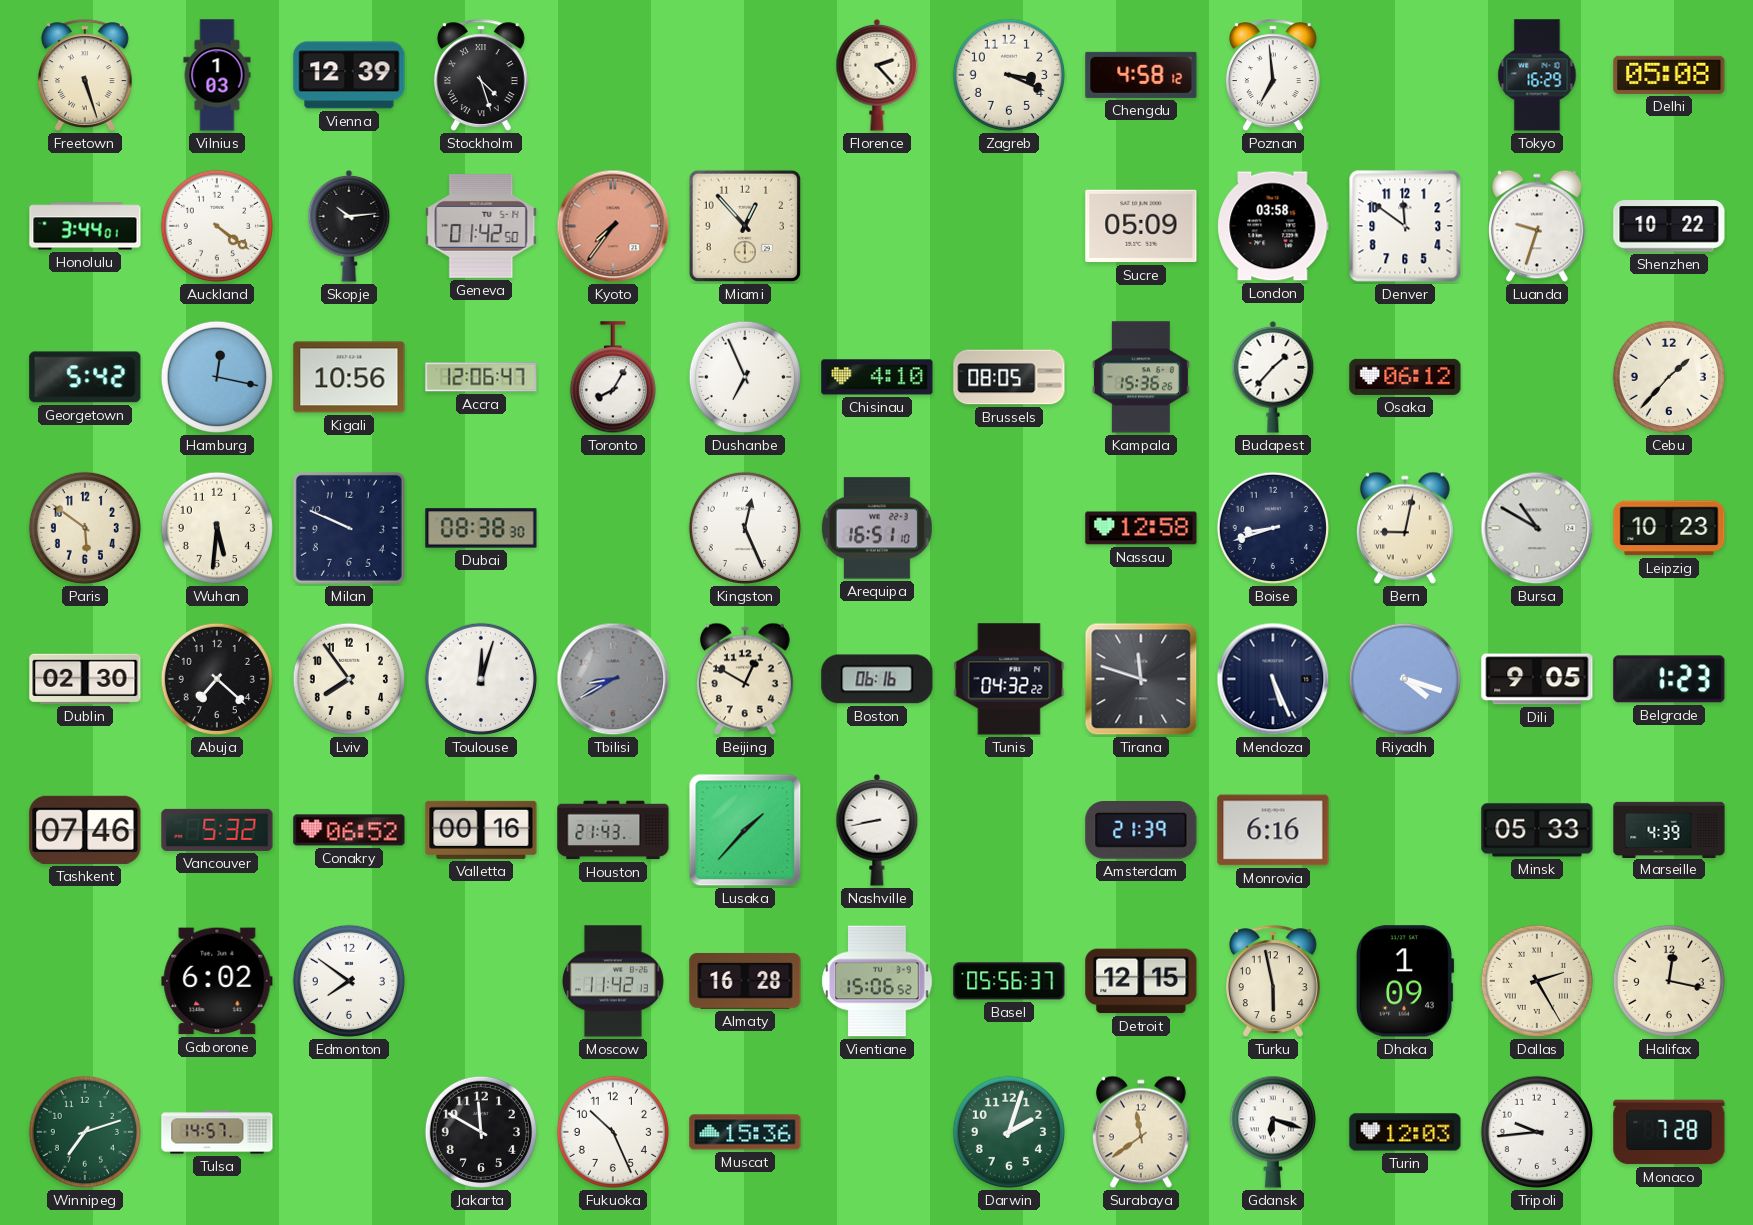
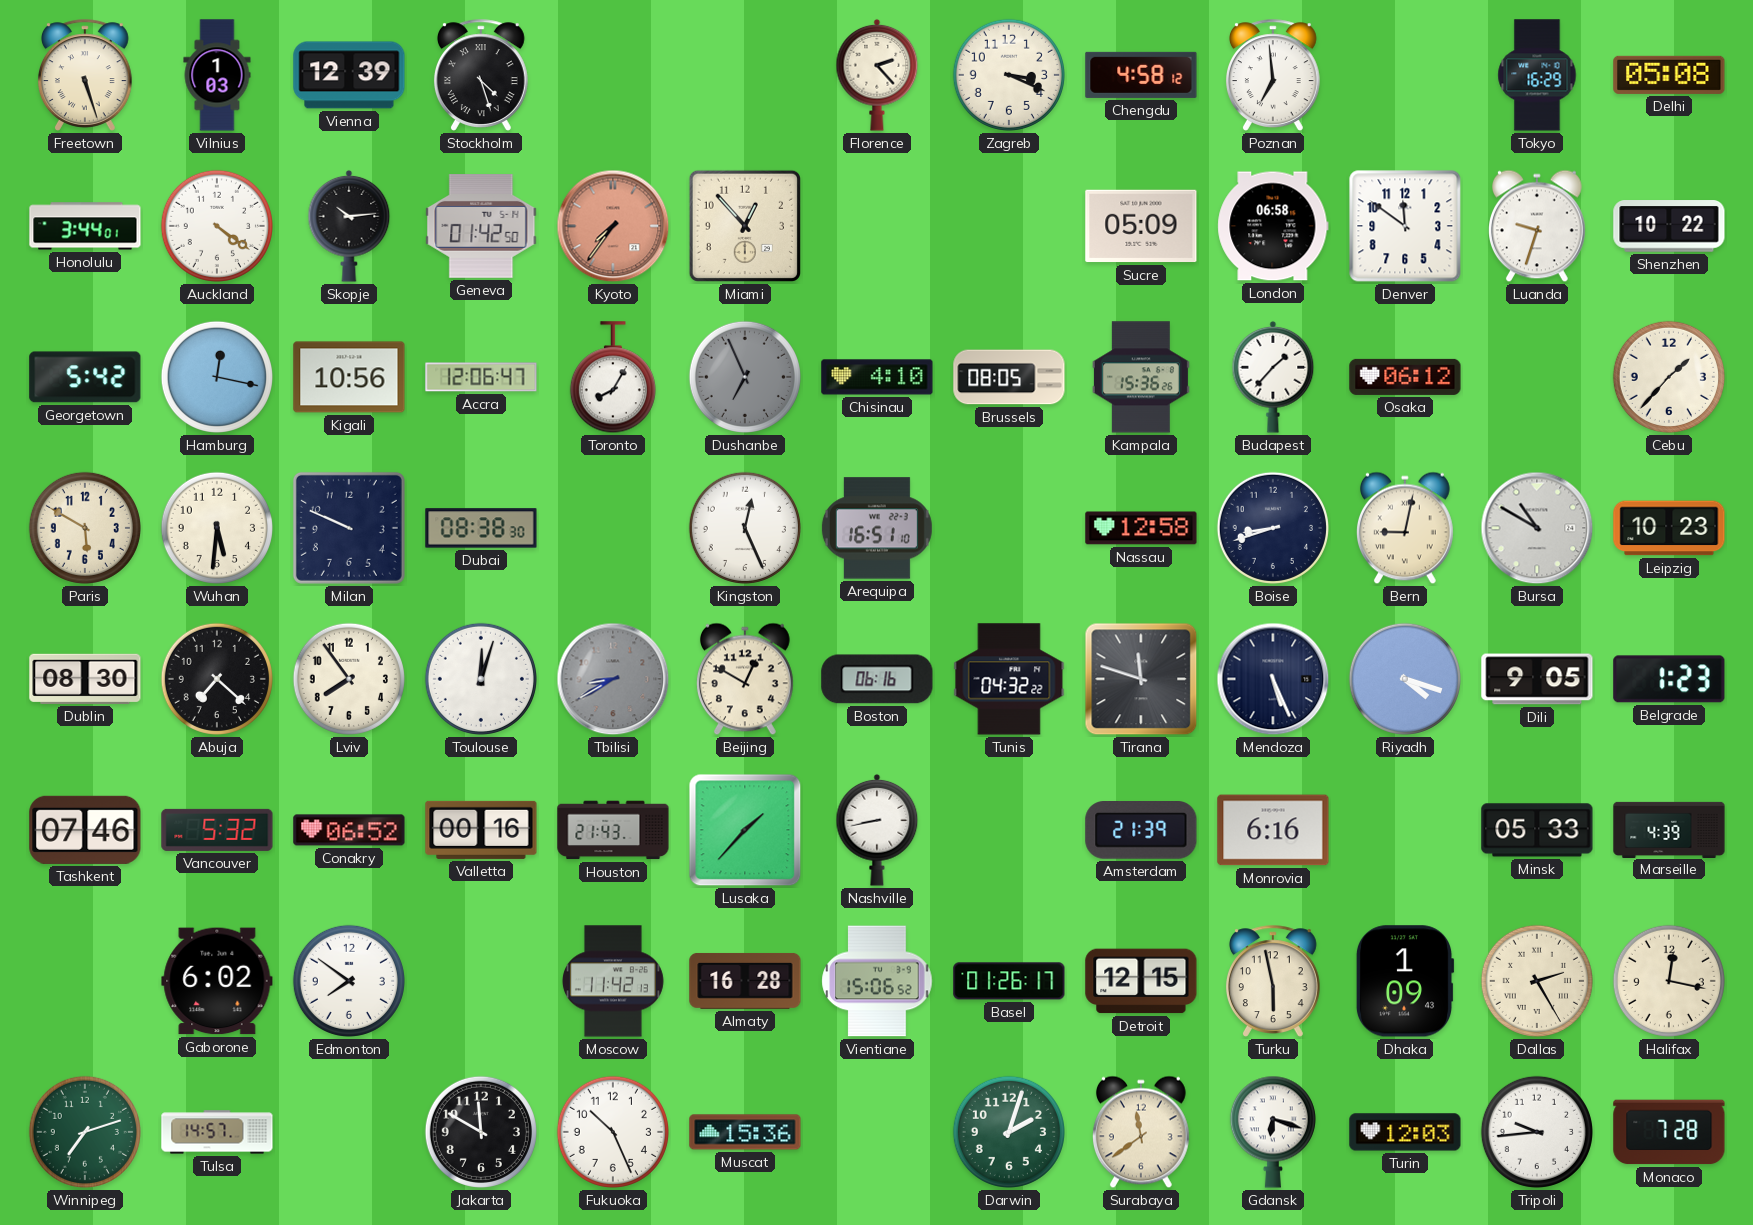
London: 03:58 -> 06:58
Dushanbe dial: white -> grey
Paris: 5:51 -> 5:50
Dublin: 02:30 -> 08:30
Basel: 05:56 -> 01:26
